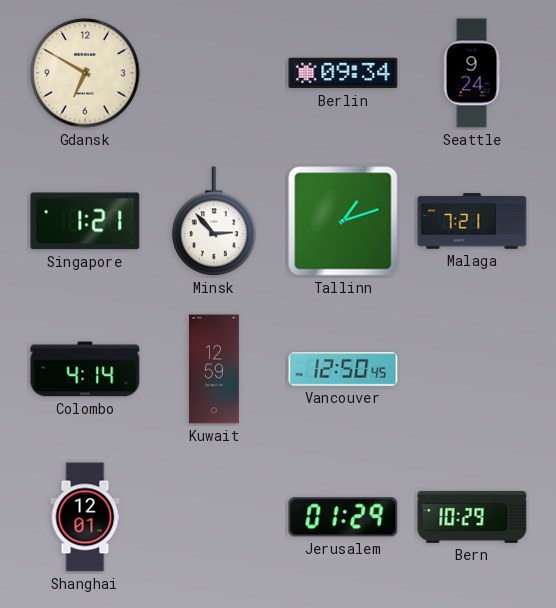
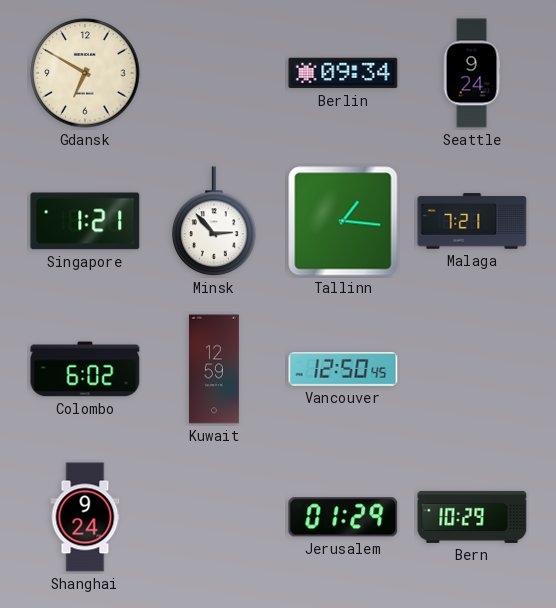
Tallinn: 1:12 -> 1:16
Colombo: 4:14 -> 6:02
Shanghai: 12:01 -> 9:24
